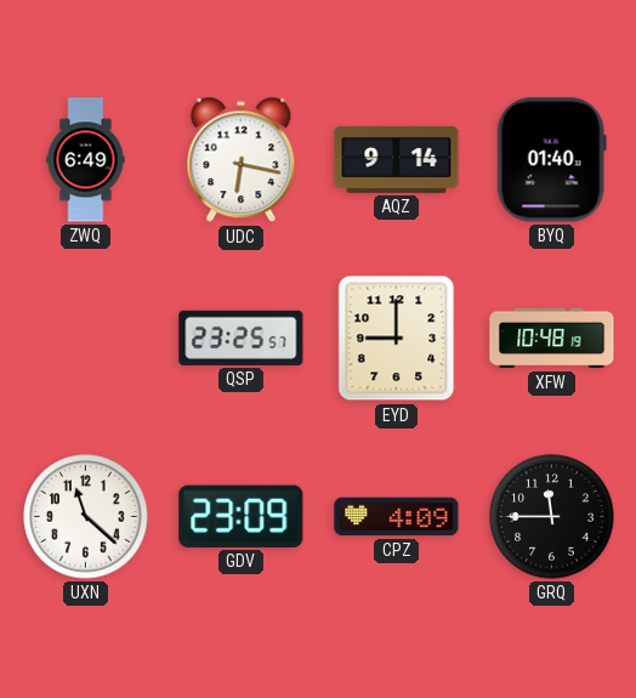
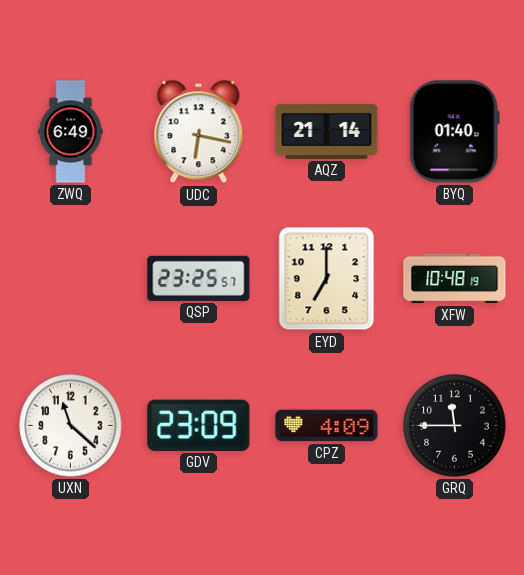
AQZ: 9:14 -> 21:14
EYD: 9:00 -> 7:00
